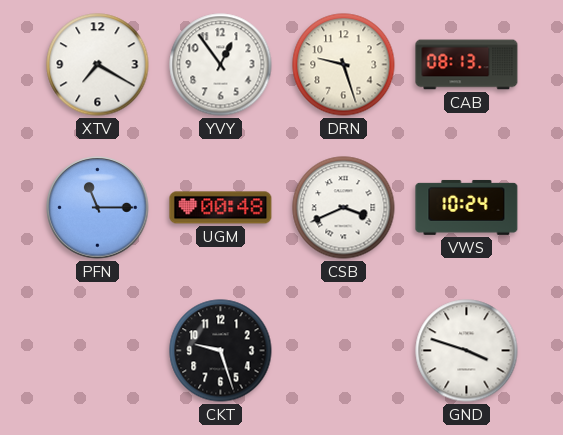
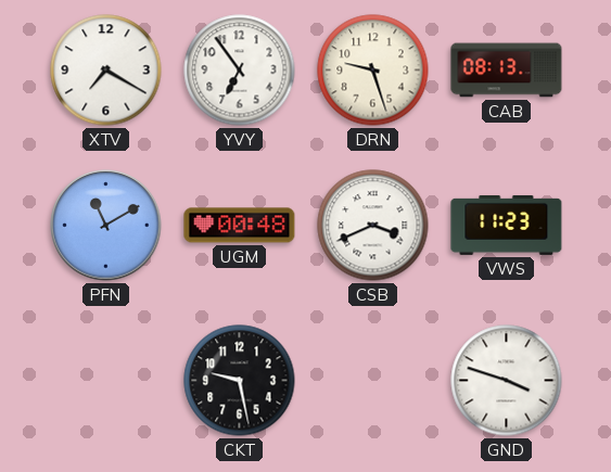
YVY: 12:54 -> 6:54
PFN: 11:15 -> 11:10
VWS: 10:24 -> 11:23
CKT: 9:27 -> 9:28
